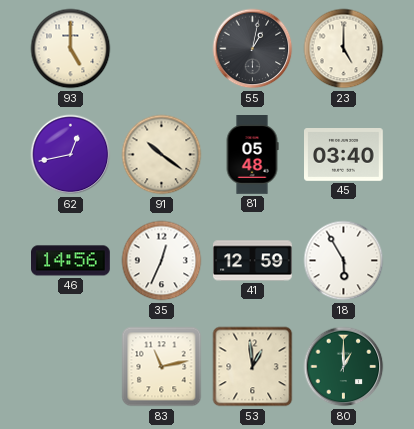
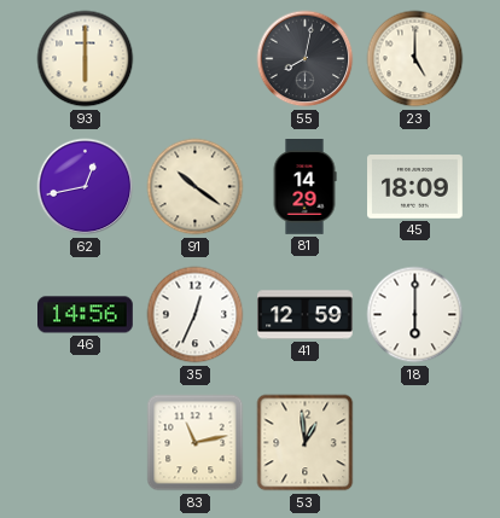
93: 5:00 -> 6:00
55: 1:02 -> 8:02
81: 05:48 -> 14:29
45: 03:40 -> 18:09
18: 5:55 -> 6:00
80: 1:00 -> none
